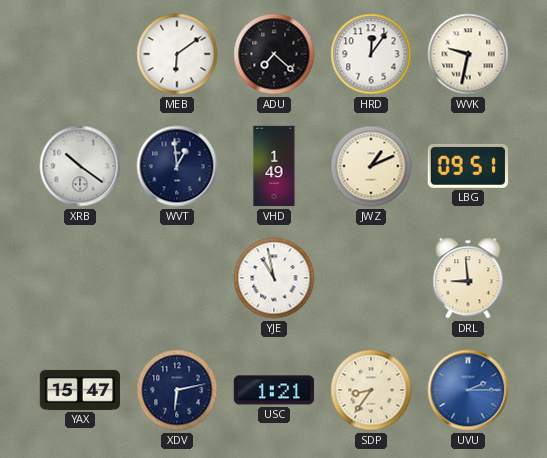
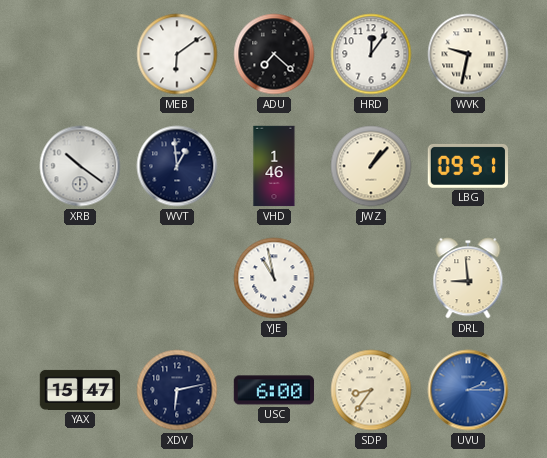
VHD: 1:49 -> 1:46
JWZ: 1:11 -> 1:07
USC: 1:21 -> 6:00
